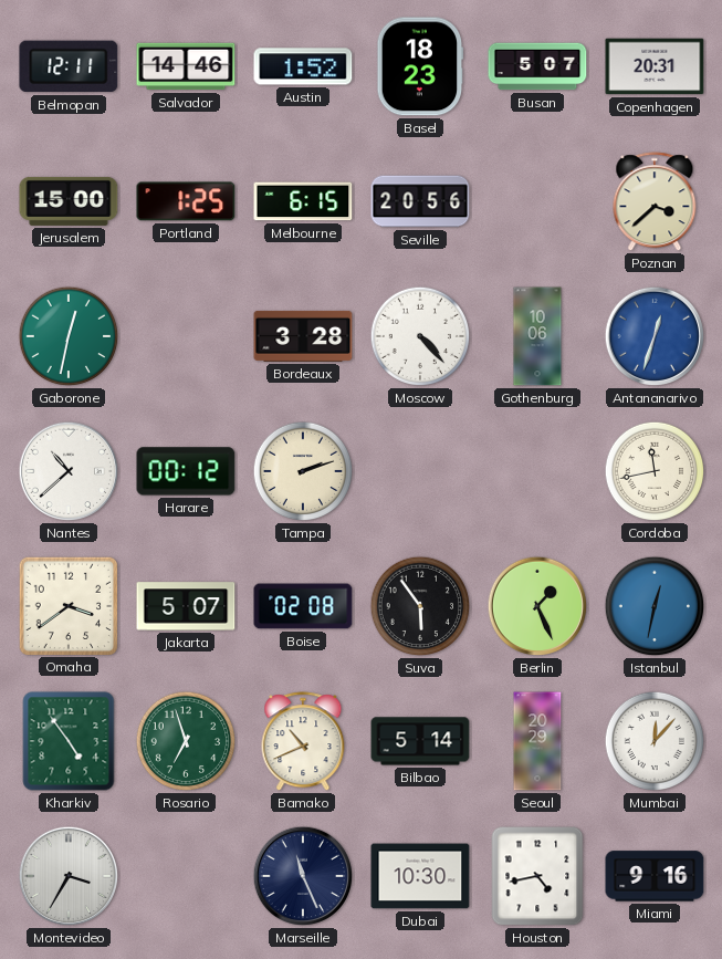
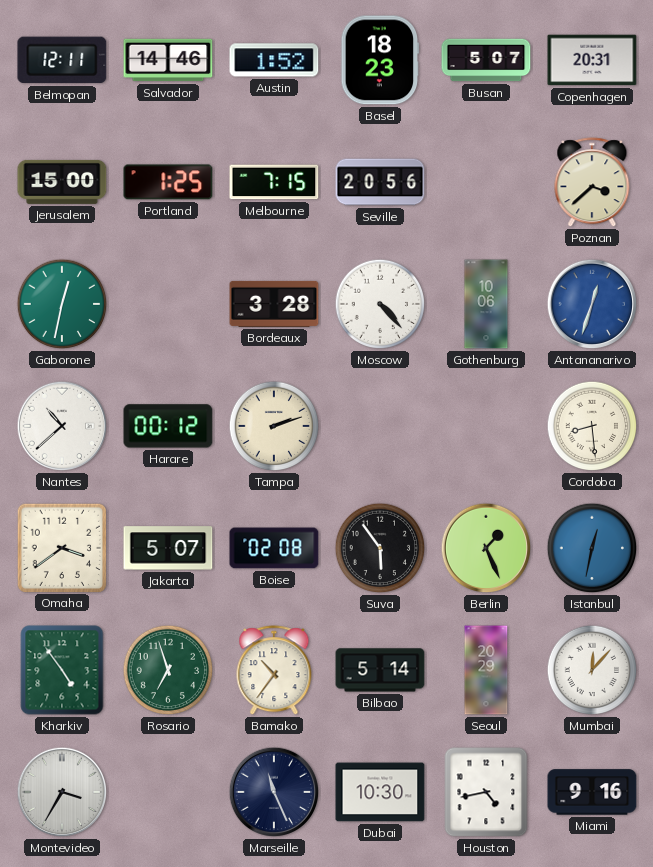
Melbourne: 6:15 -> 7:15
Cordoba: 11:43 -> 8:29
Bamako: 10:41 -> 10:36
